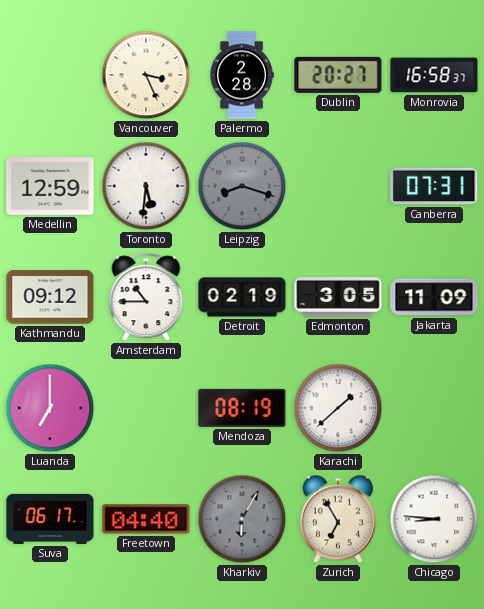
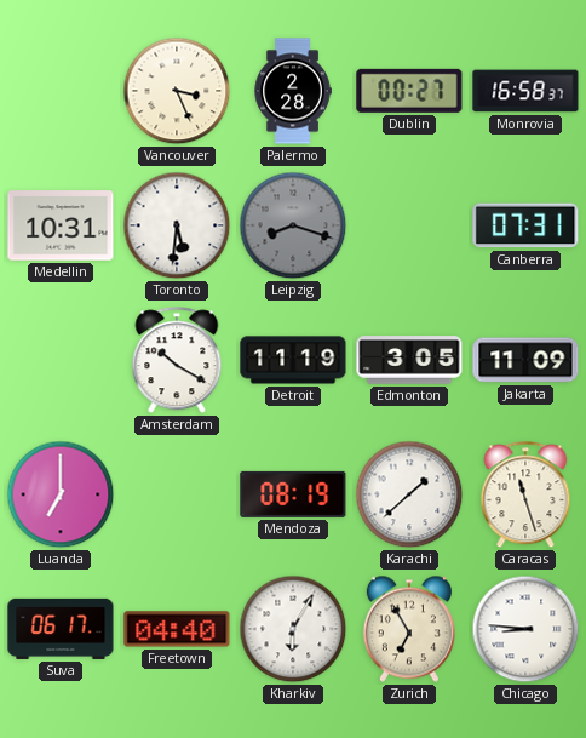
Dublin: 20:27 -> 00:27
Medellin: 12:59 -> 10:31
Kathmandu: 09:12 -> none
Amsterdam: 10:45 -> 10:20
Detroit: 02:19 -> 11:19
Caracas: none -> 11:27
Kharkiv dial: grey -> white
